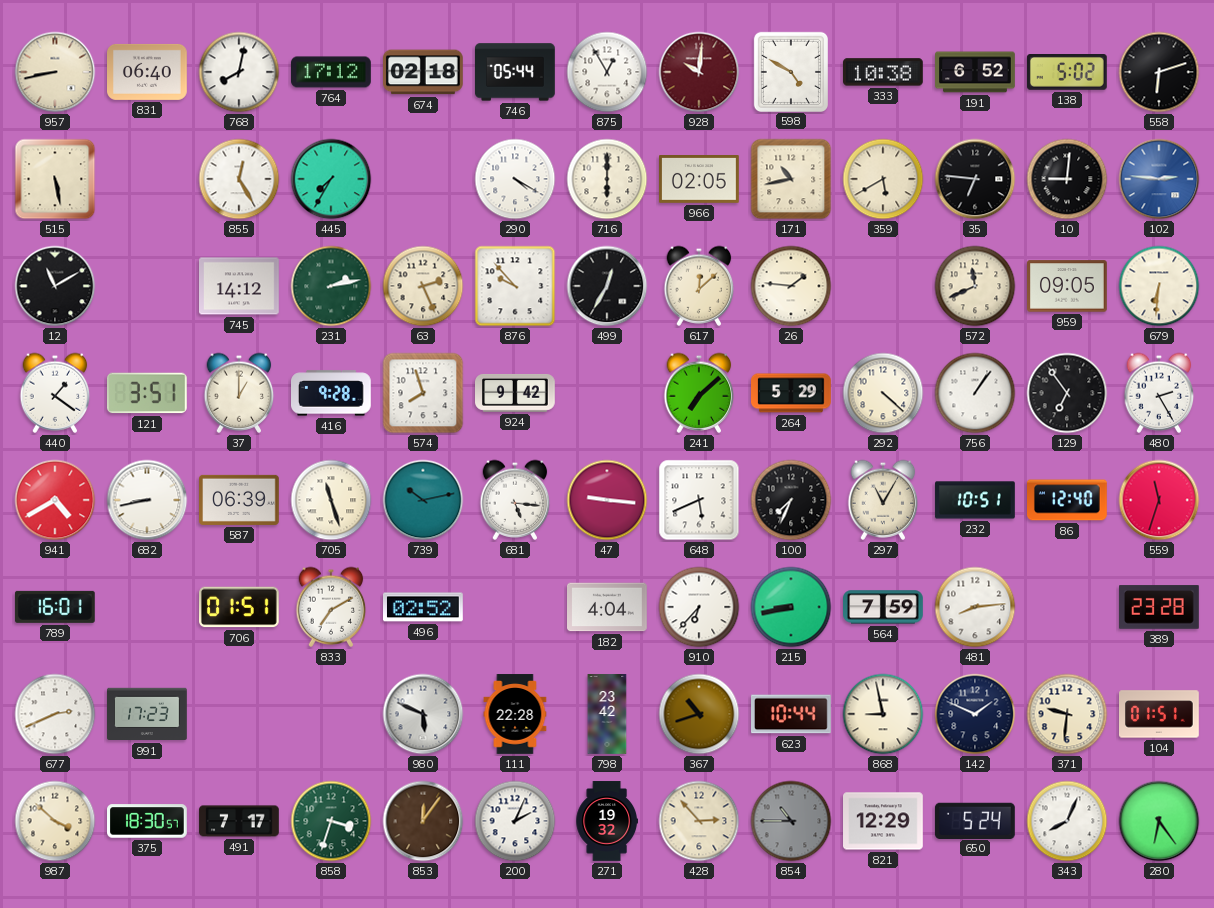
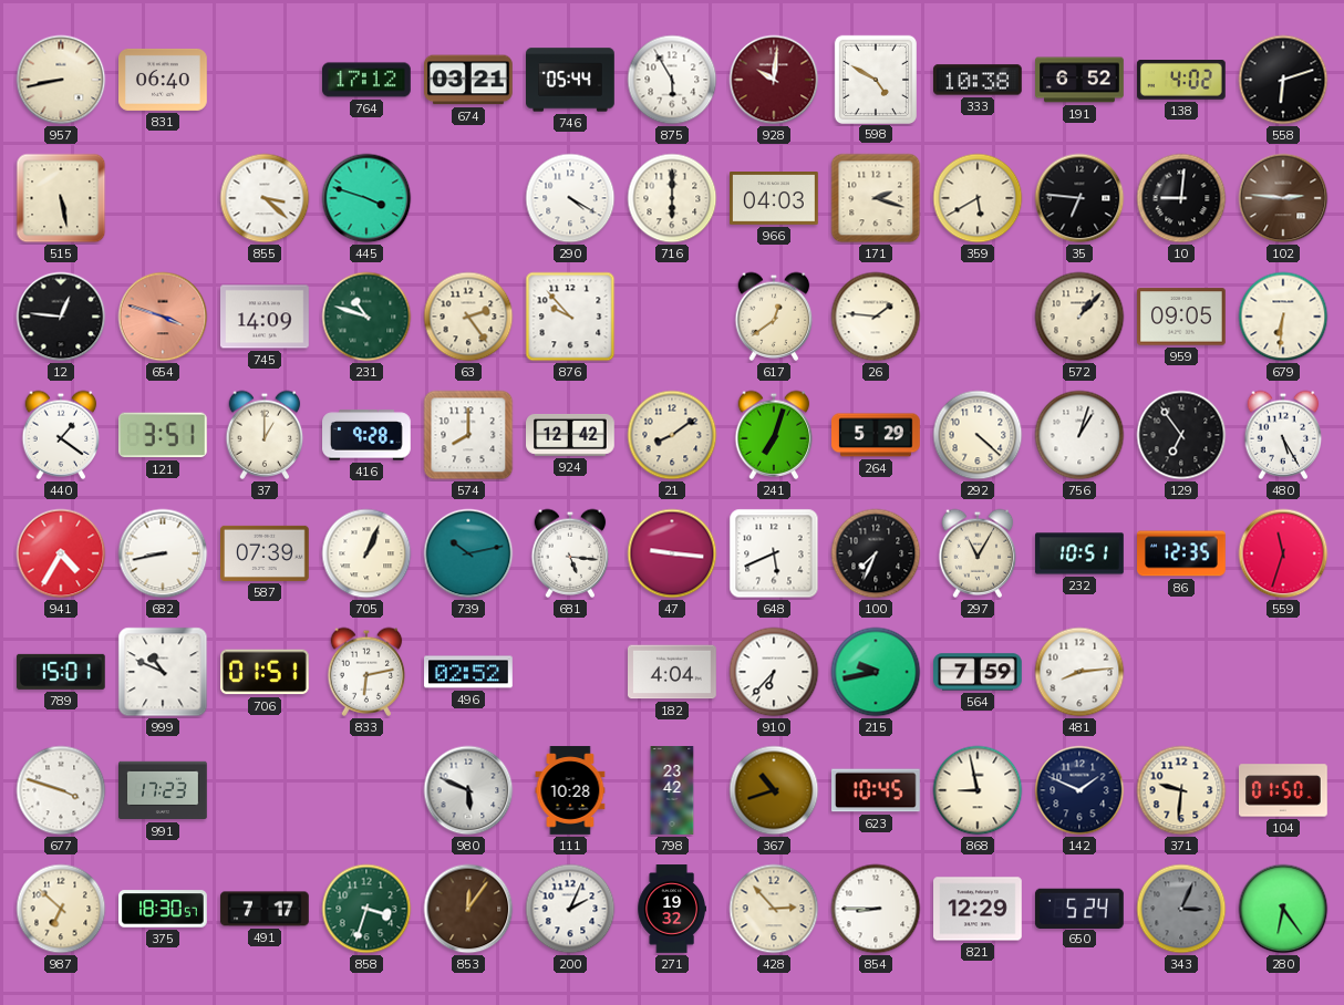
768: 8:02 -> none
674: 02:18 -> 03:21
875: 12:55 -> 5:55
138: 5:02 -> 4:02
855: 12:25 -> 3:22
445: 7:35 -> 3:48
966: 02:05 -> 04:03
171: 10:43 -> 2:18
102 dial: blue -> brown
12: 11:10 -> 12:46
654: none -> 3:48
745: 14:12 -> 14:09
231: 2:13 -> 10:48
63: 2:26 -> 2:24
499: 12:35 -> none
617: 12:08 -> 12:39
572: 11:41 -> 1:07
574: 7:57 -> 8:00
924: 9:42 -> 12:42
21: none -> 8:09
241: 7:08 -> 7:03
756: 1:06 -> 1:03
480: 2:25 -> 5:25
941: 4:40 -> 4:35
587: 06:39 -> 07:39
705: 11:27 -> 1:04
86: 12:40 -> 12:35
789: 16:01 -> 15:01
999: none -> 10:49
833: 7:10 -> 6:13
215: 8:43 -> 9:43
389: 23:28 -> none
677: 2:41 -> 3:48
111: 22:28 -> 10:28
623: 10:44 -> 10:45
104: 01:51 -> 01:50
987: 3:52 -> 6:52
854: 10:45 -> 8:45
854 dial: grey -> white
343: 8:04 -> 3:04
343 dial: white -> grey
